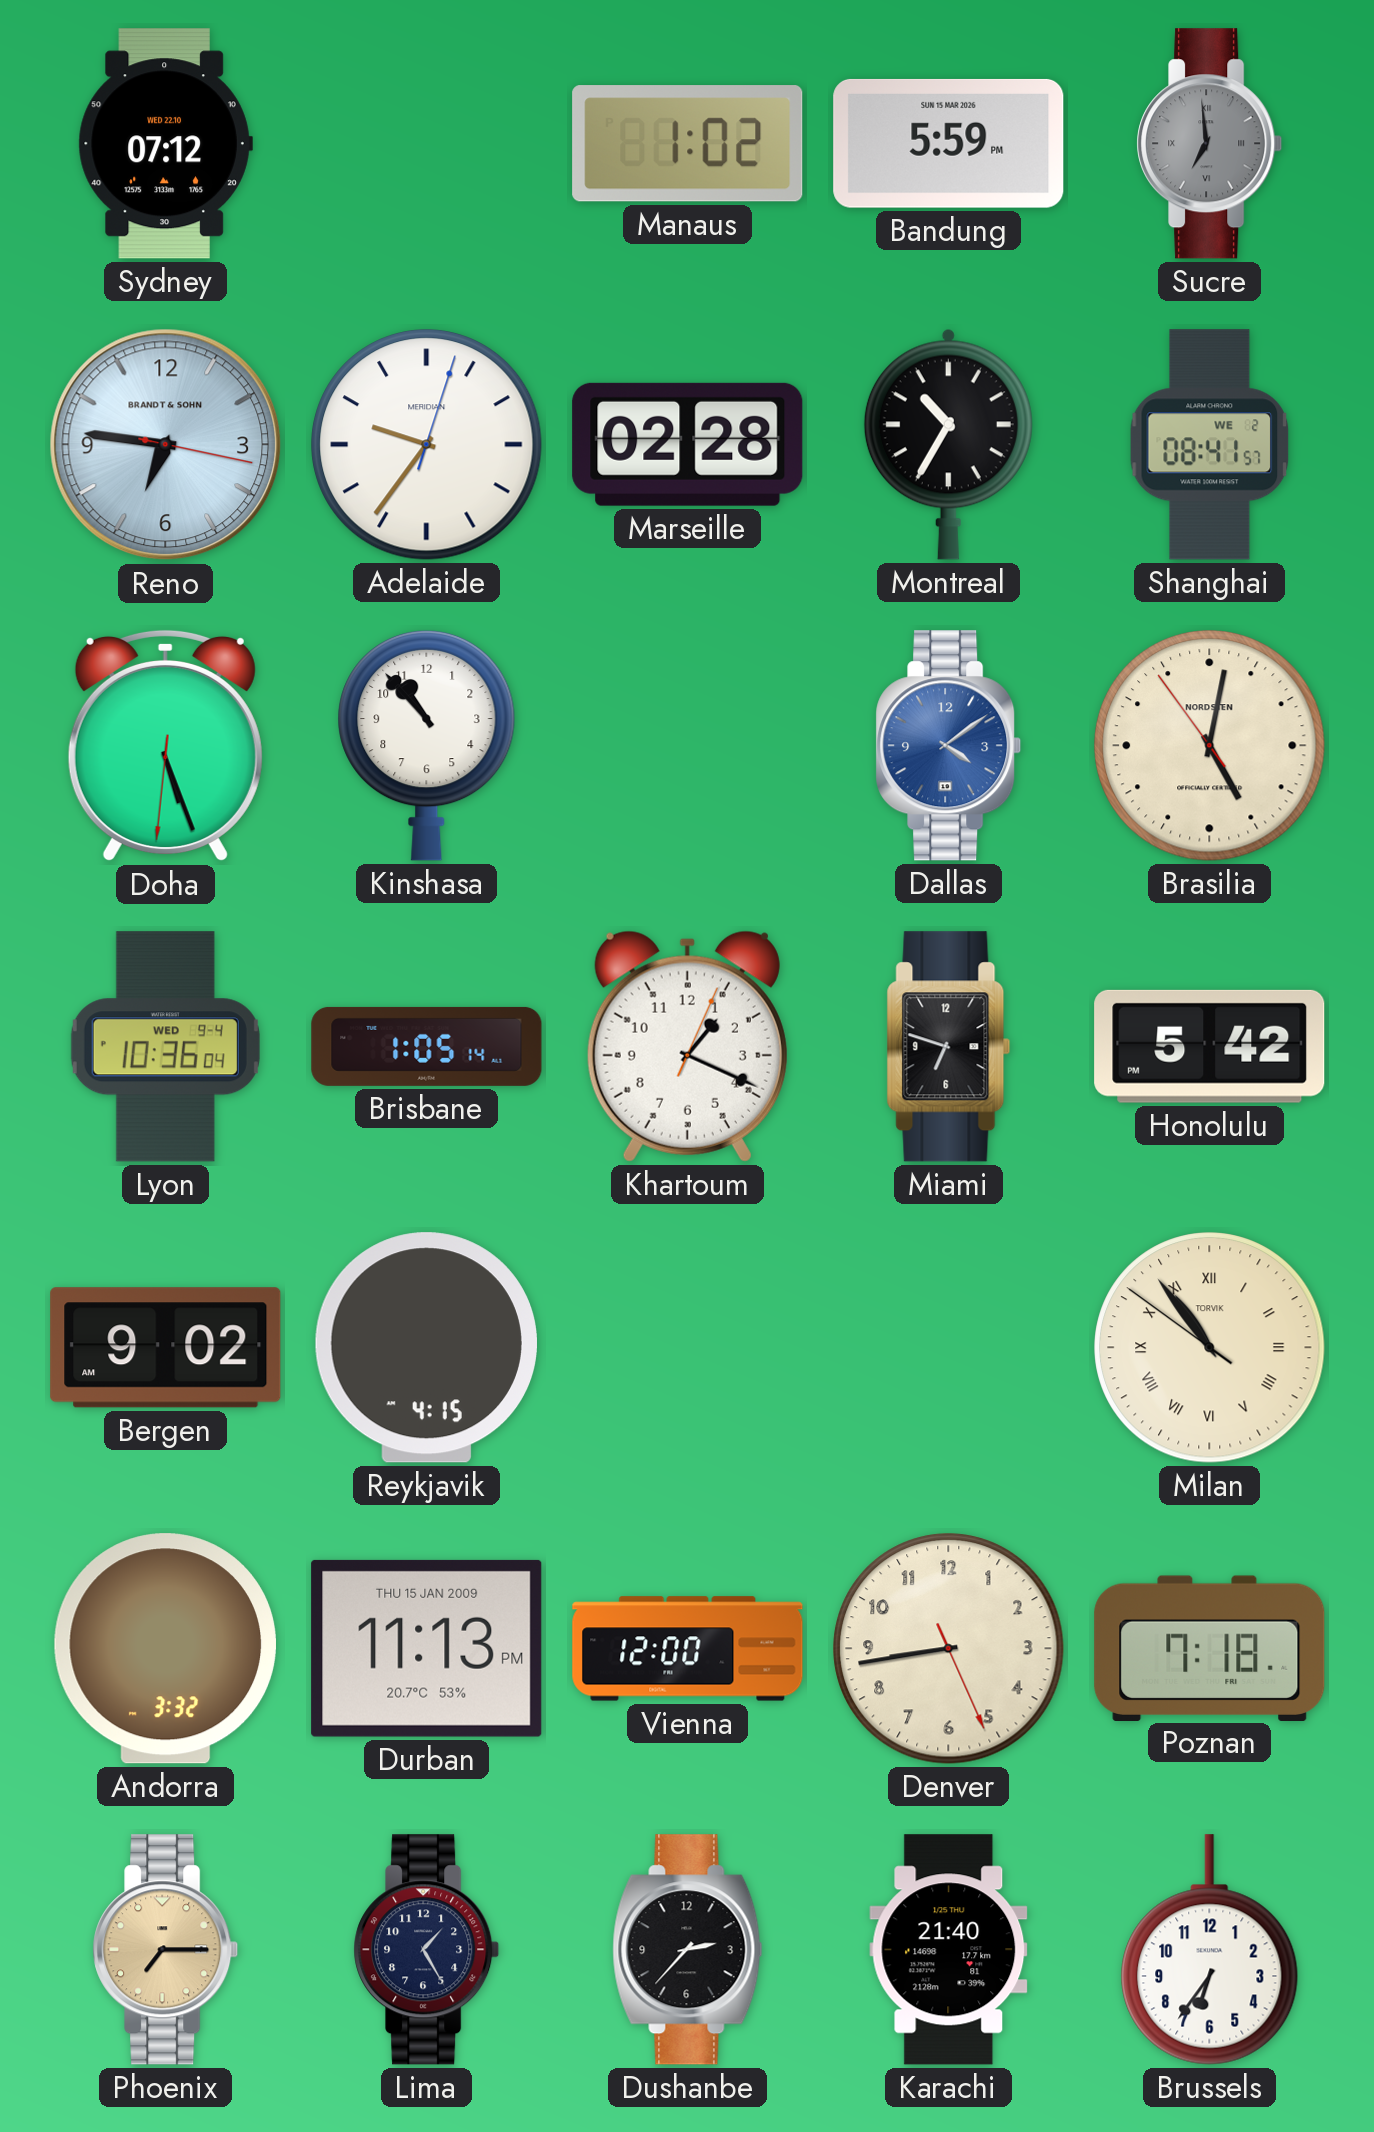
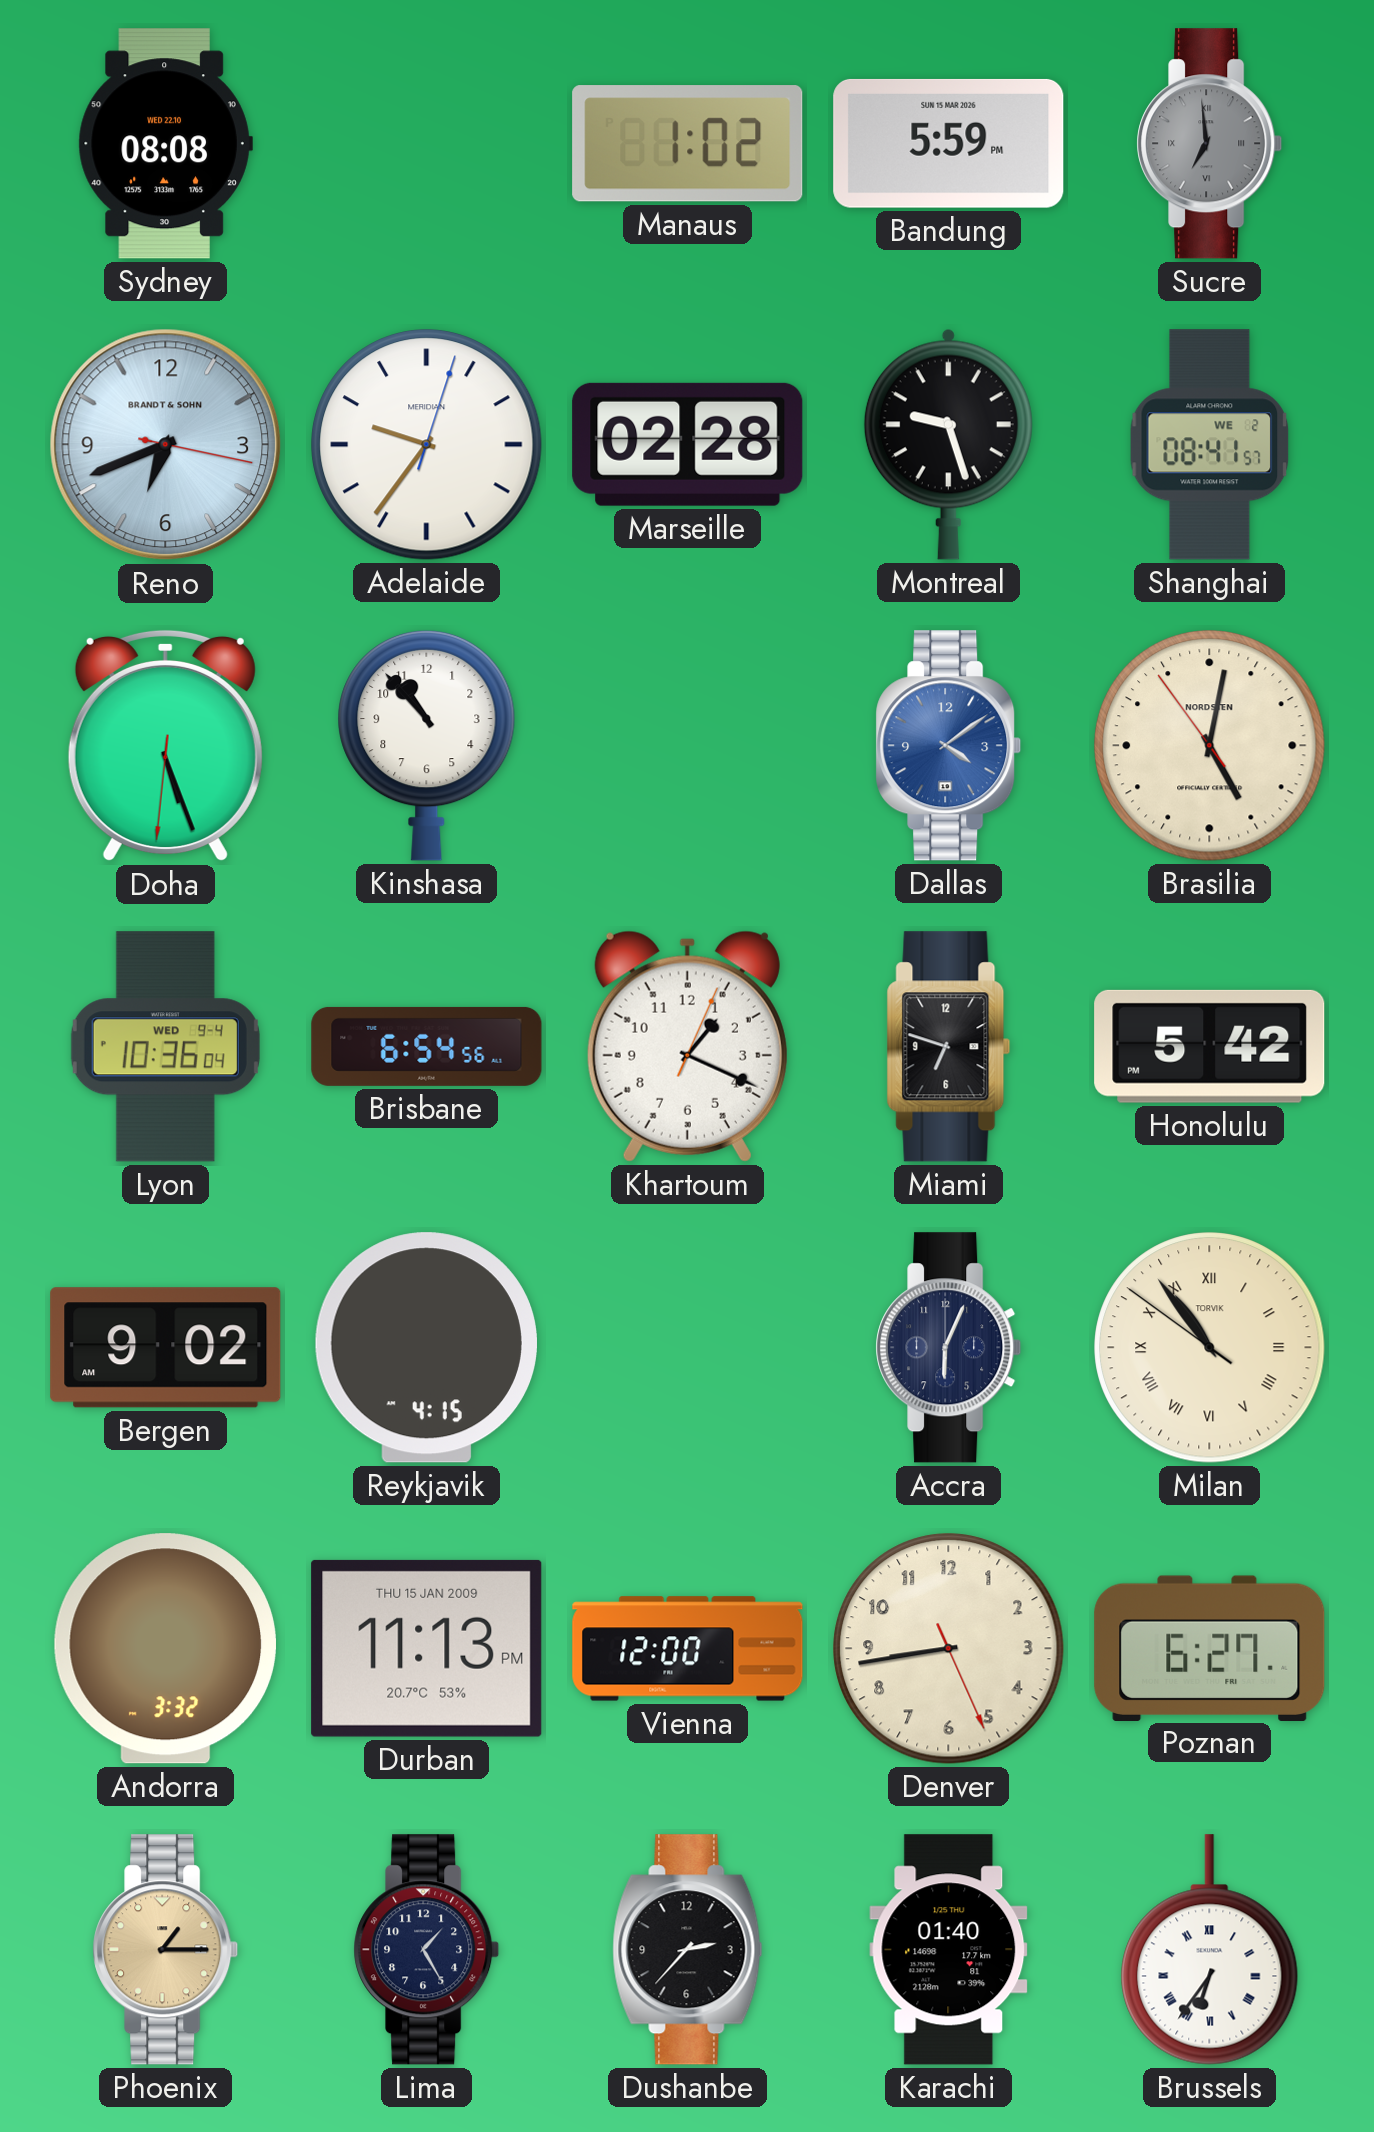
Sydney: 07:12 -> 08:08
Reno: 6:46 -> 6:41
Montreal: 10:35 -> 9:27
Brisbane: 1:05 -> 6:54
Accra: none -> 6:04
Poznan: 7:18 -> 6:27
Phoenix: 7:15 -> 1:15
Karachi: 21:40 -> 01:40
Brussels numerals: Arabic -> Roman
